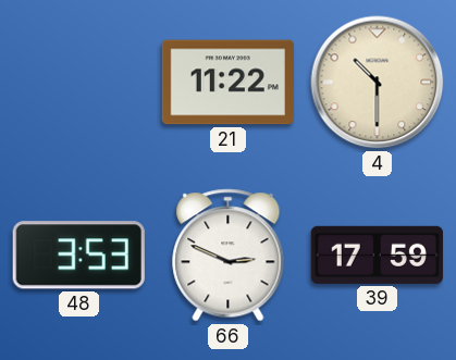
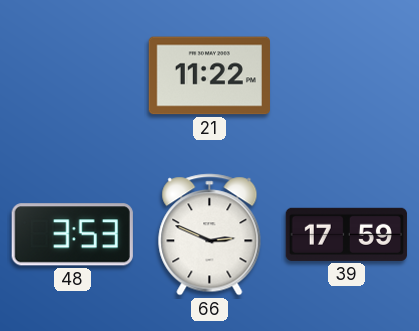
4: 10:30 -> none
